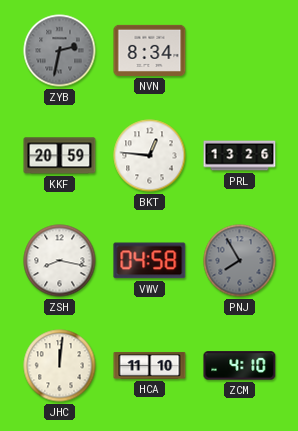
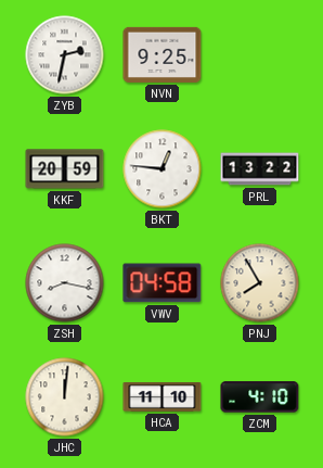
ZYB dial: grey -> white
NVN: 8:34 -> 9:25
PRL: 13:26 -> 13:22
PNJ dial: grey -> cream
